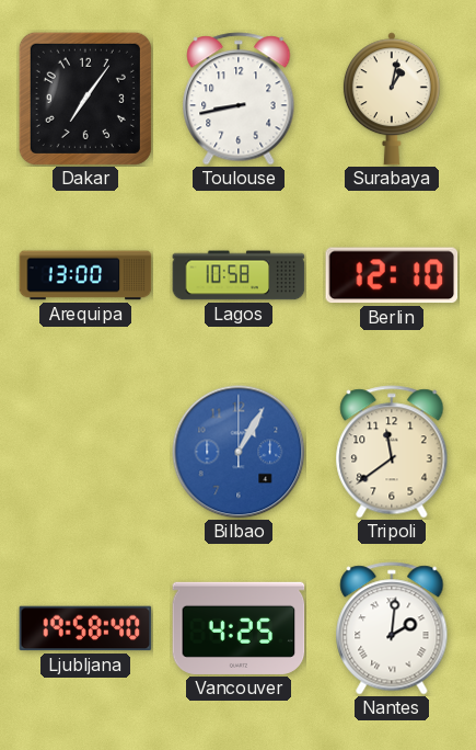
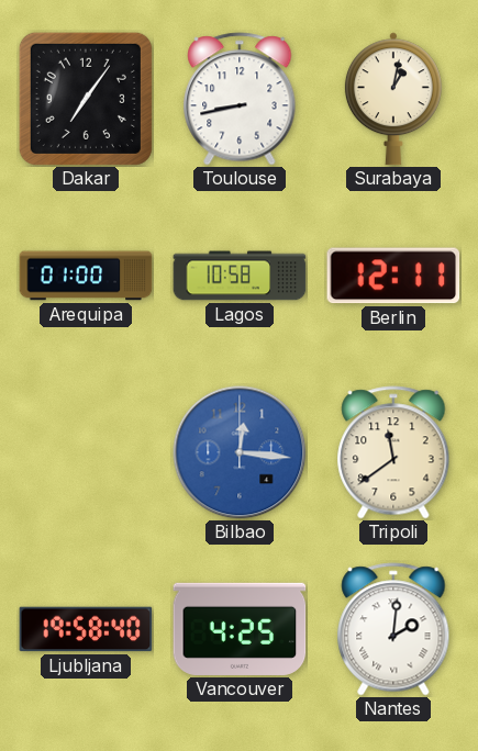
Arequipa: 13:00 -> 01:00
Berlin: 12:10 -> 12:11
Bilbao: 1:05 -> 12:16
